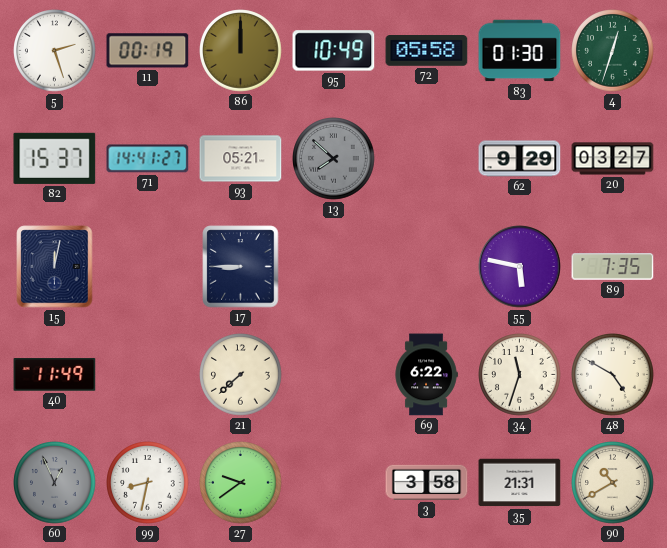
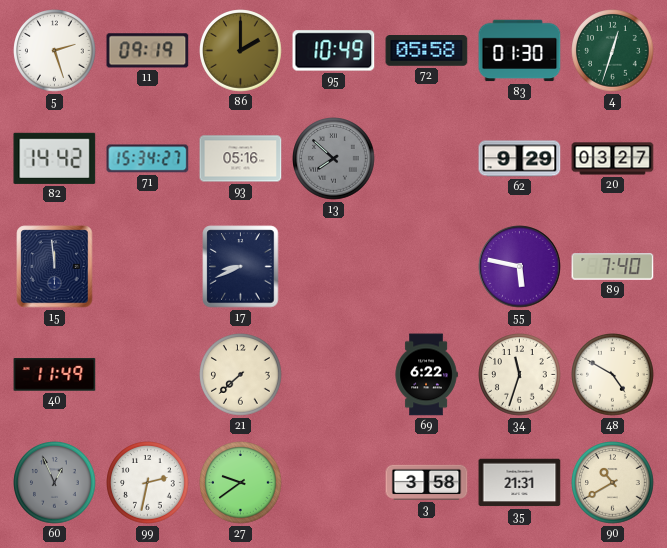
11: 00:19 -> 09:19
86: 12:00 -> 2:00
82: 15:37 -> 14:42
71: 14:41 -> 15:34
93: 05:21 -> 05:16
15: 12:02 -> 11:59
17: 8:45 -> 8:41
89: 7:35 -> 7:40
99: 8:32 -> 2:32
